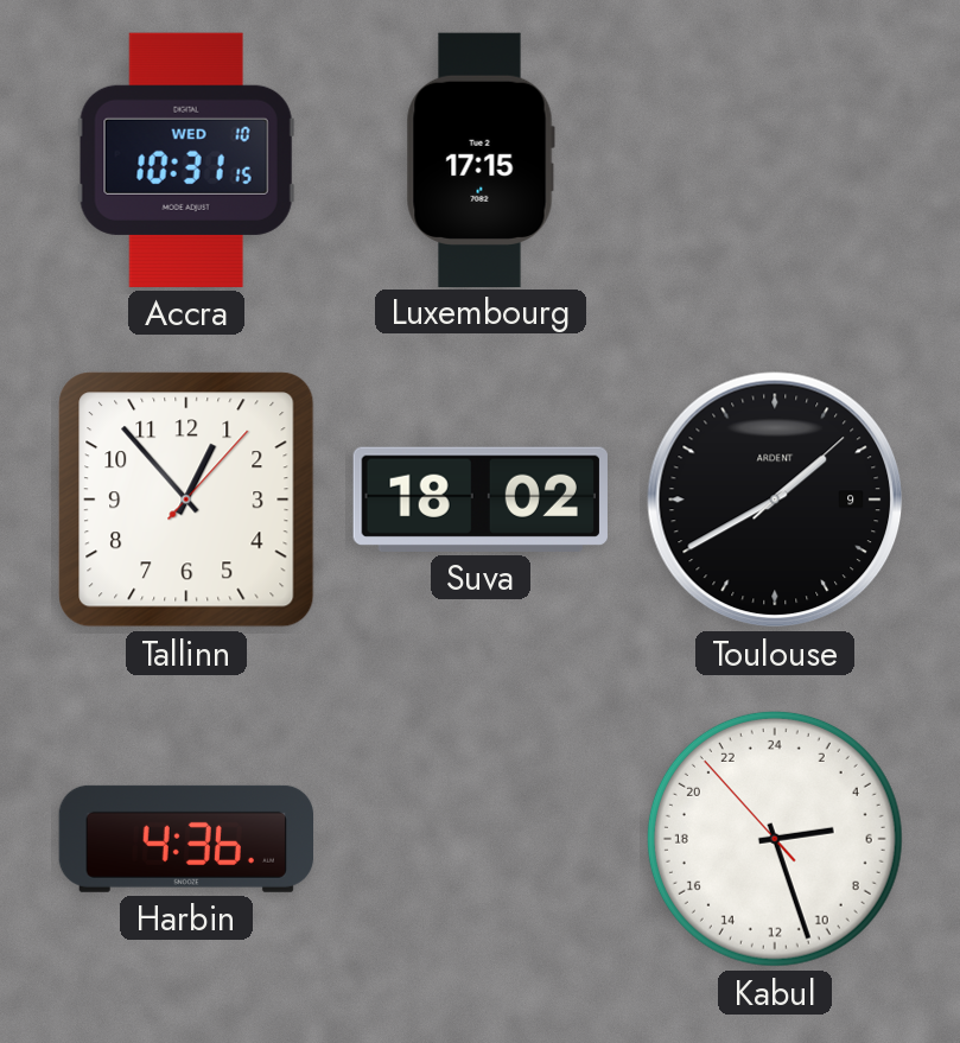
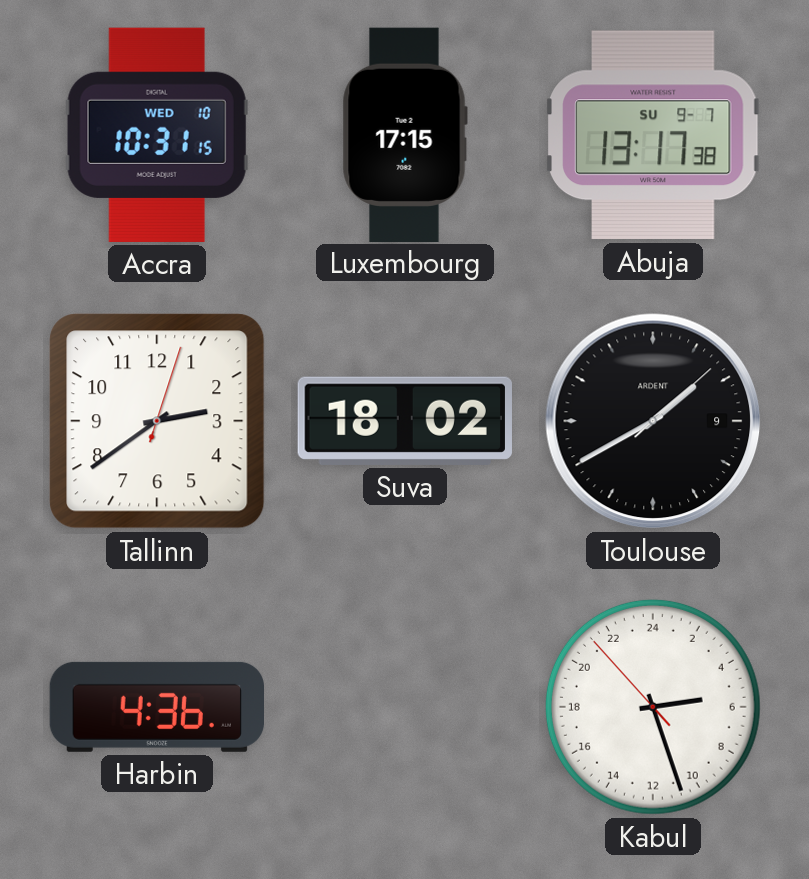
Abuja: none -> 13:17
Tallinn: 12:53 -> 2:39
